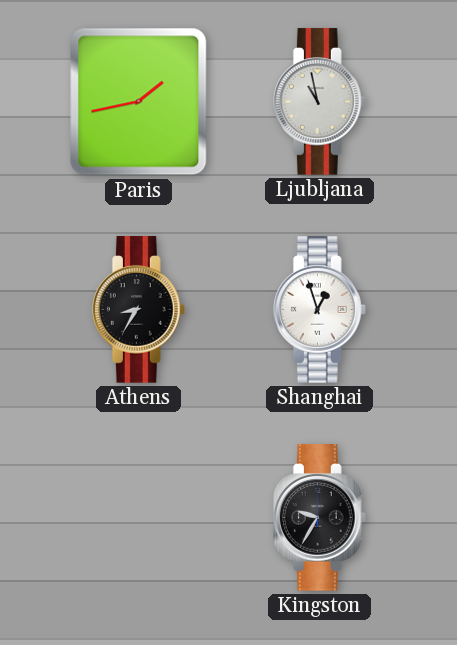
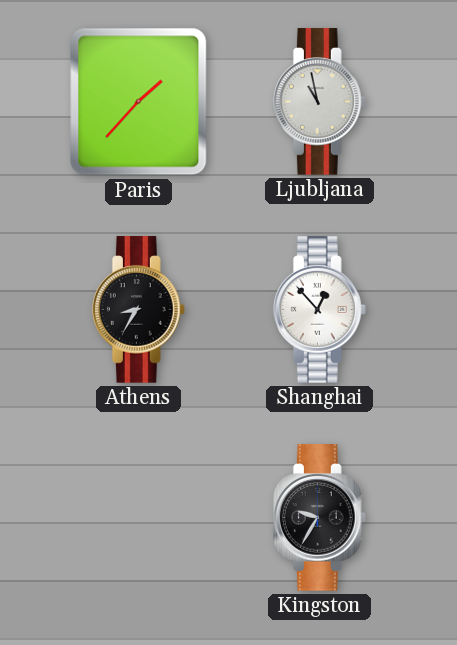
Paris: 1:43 -> 1:37
Shanghai: 12:57 -> 12:53
